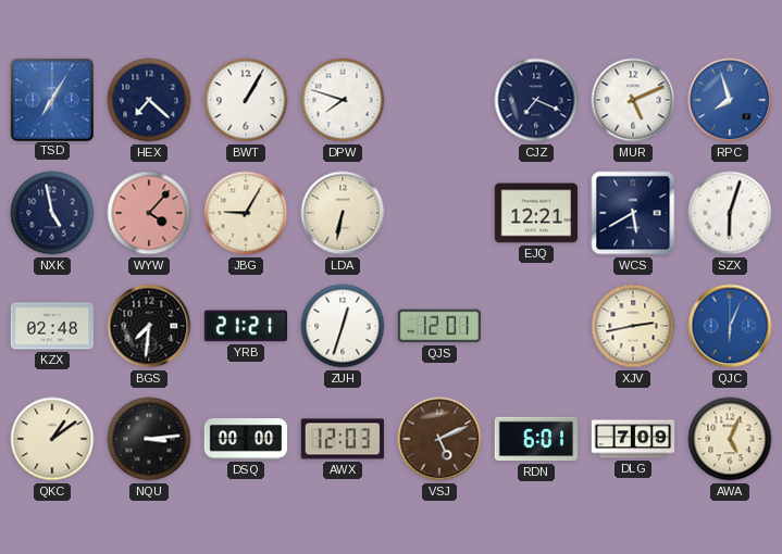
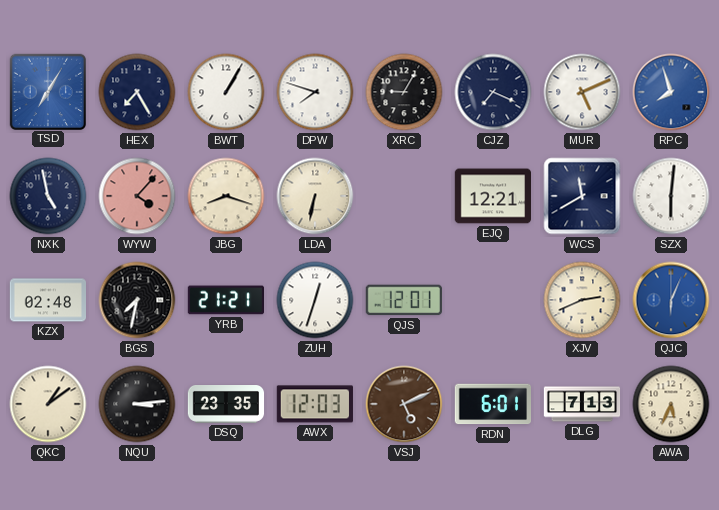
HEX: 7:22 -> 7:25
XRC: none -> 9:05
JBG: 9:05 -> 8:18
WCS: 5:40 -> 11:40
SZX: 6:03 -> 6:01
BGS: 7:31 -> 7:32
XJV: 2:43 -> 2:41
DSQ: 00:00 -> 23:35
DLG: 7:09 -> 7:13
AWA: 5:04 -> 5:34
